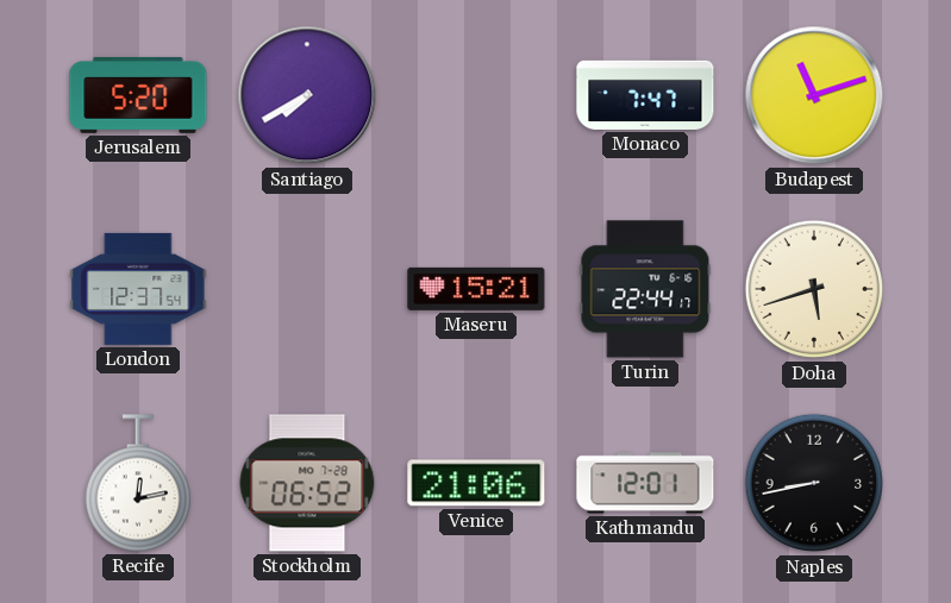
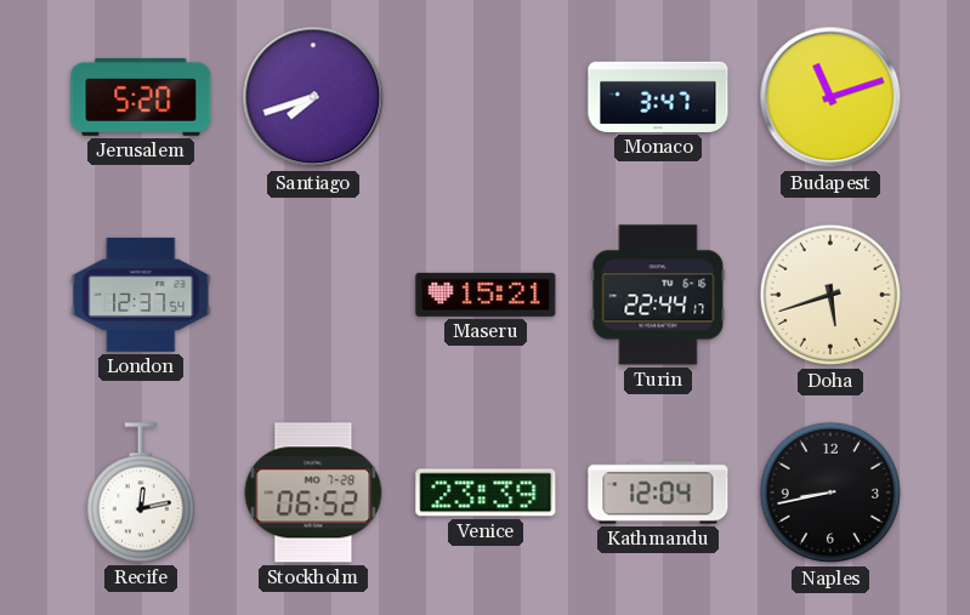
Santiago: 7:40 -> 7:42
Monaco: 7:47 -> 3:47
Venice: 21:06 -> 23:39
Kathmandu: 12:01 -> 12:04
